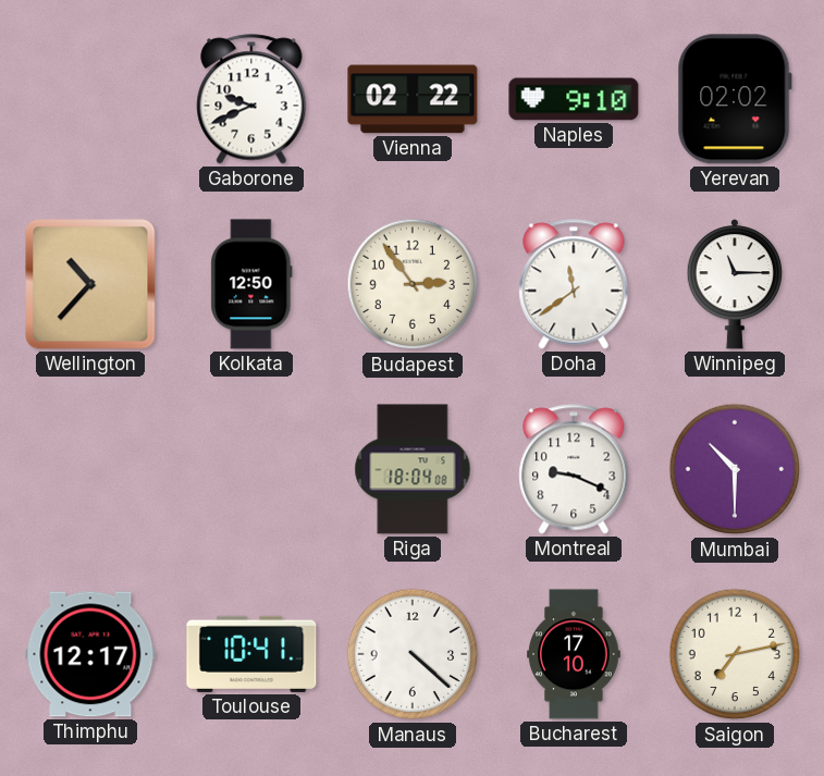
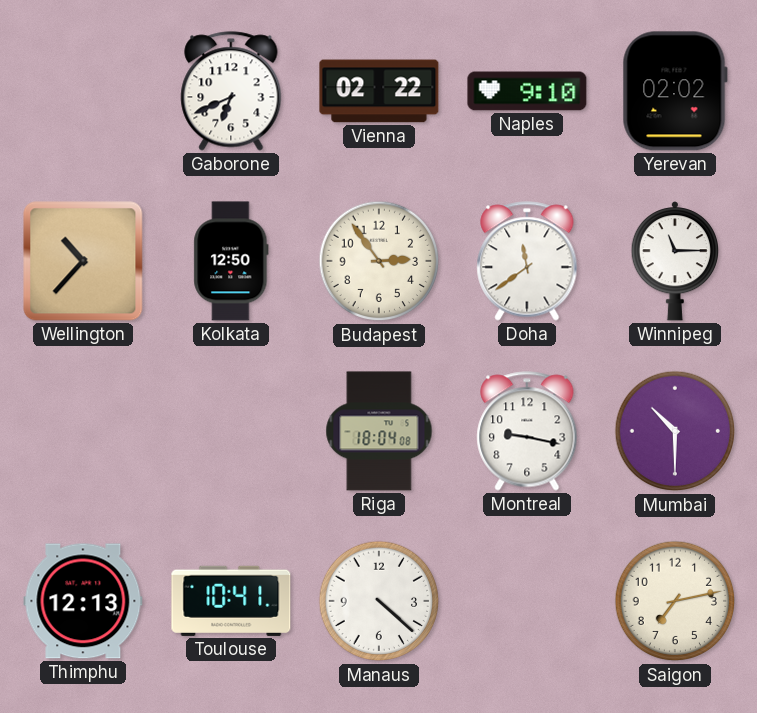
Gaborone: 9:41 -> 6:41
Montreal: 9:19 -> 9:17
Thimphu: 12:17 -> 12:13
Bucharest: 17:10 -> none
